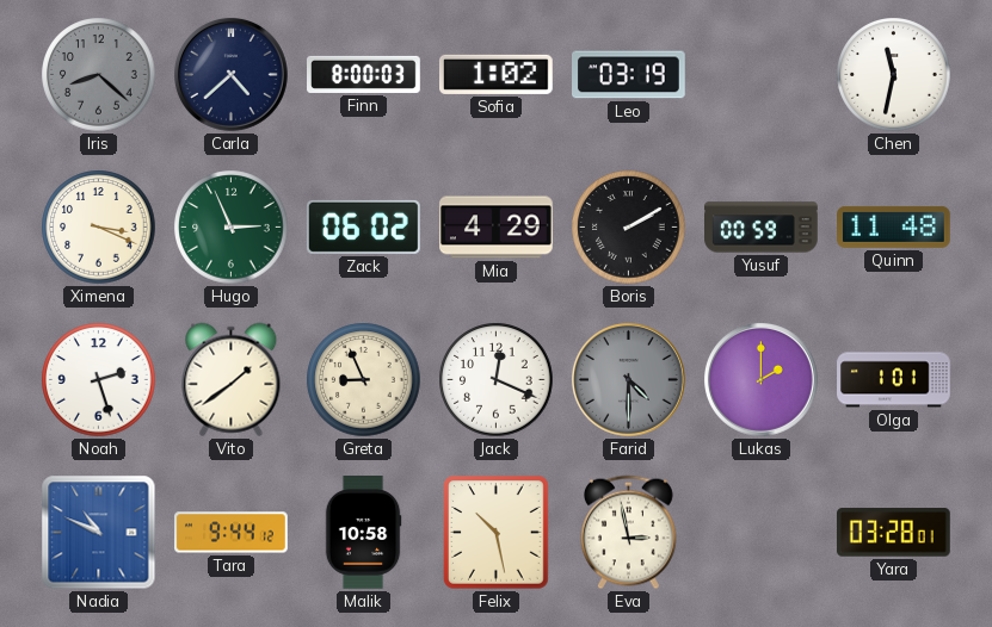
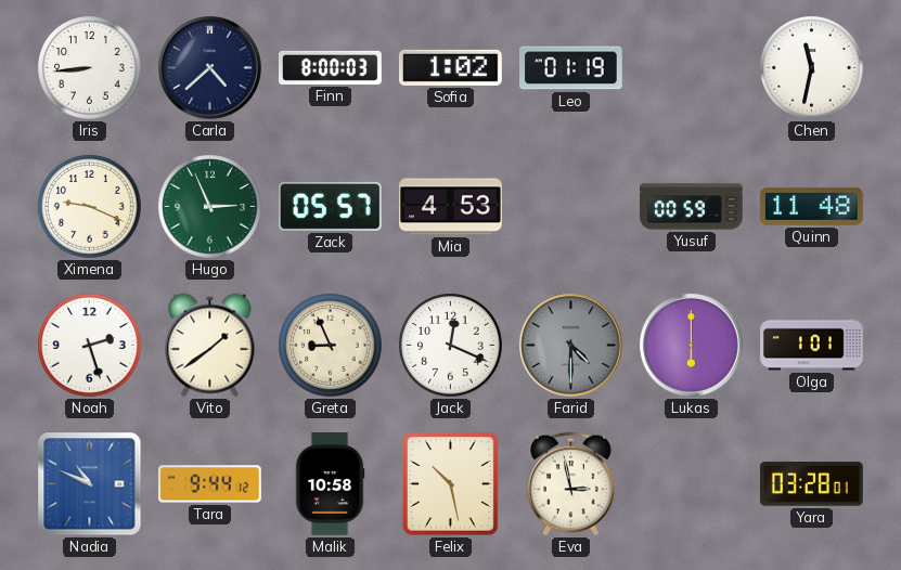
Iris: 8:22 -> 8:44
Iris dial: grey -> white
Leo: 03:19 -> 01:19
Ximena: 3:19 -> 9:19
Zack: 06:02 -> 05:57
Mia: 4:29 -> 4:53
Boris: 2:10 -> none
Lukas: 2:00 -> 6:00
